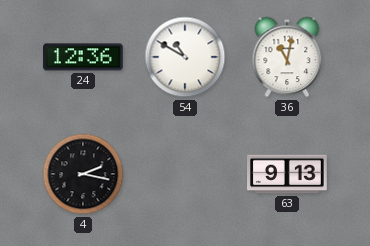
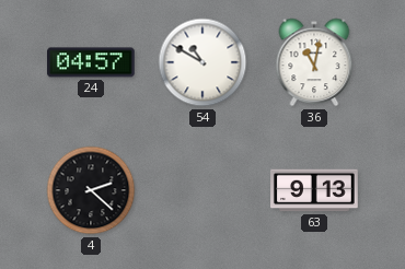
24: 12:36 -> 04:57
4: 2:17 -> 2:22
